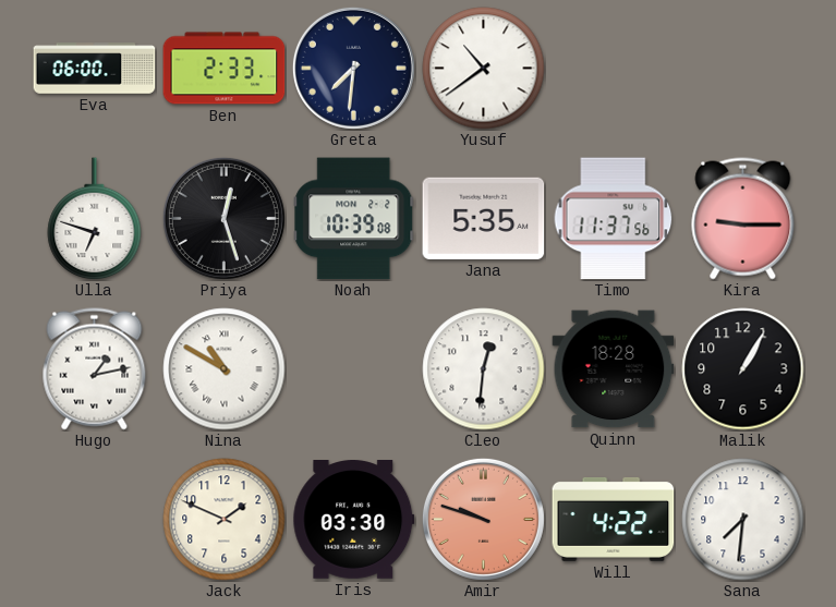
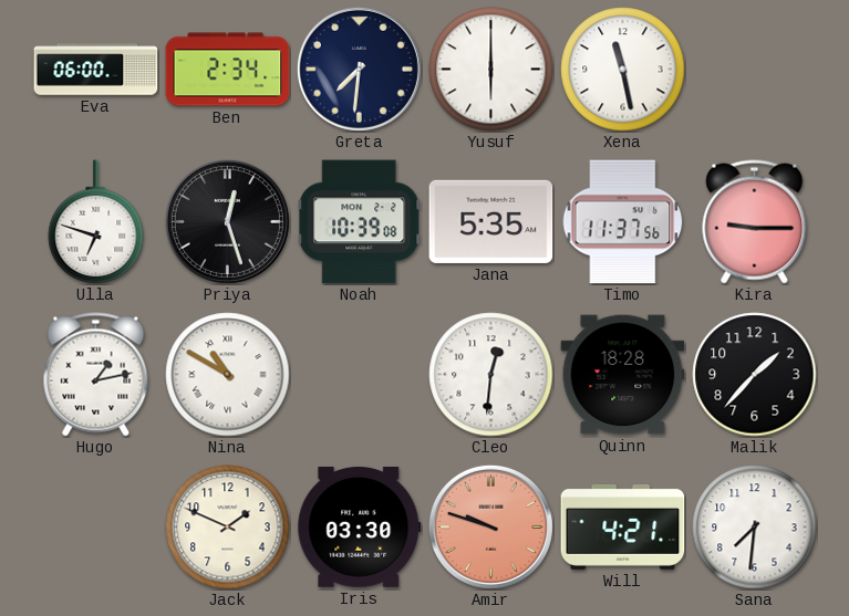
Ben: 2:33 -> 2:34
Yusuf: 10:39 -> 6:00
Xena: none -> 11:28
Malik: 1:05 -> 1:37
Will: 4:22 -> 4:21
